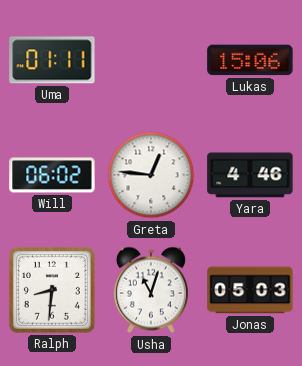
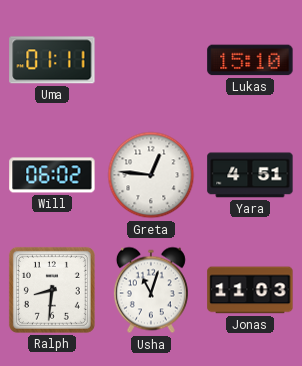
Lukas: 15:06 -> 15:10
Yara: 4:46 -> 4:51
Jonas: 05:03 -> 11:03
